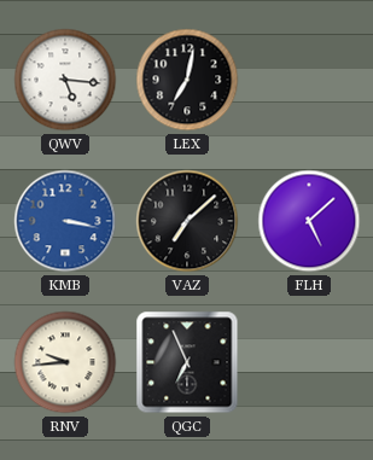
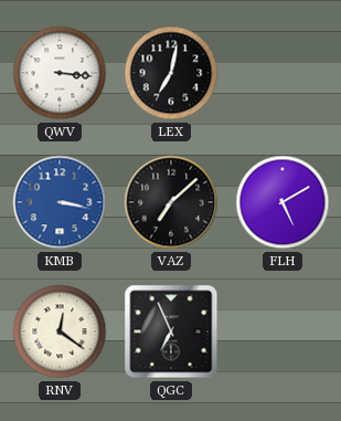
QWV: 5:16 -> 3:16
FLH: 5:08 -> 5:10
RNV: 9:44 -> 12:21
